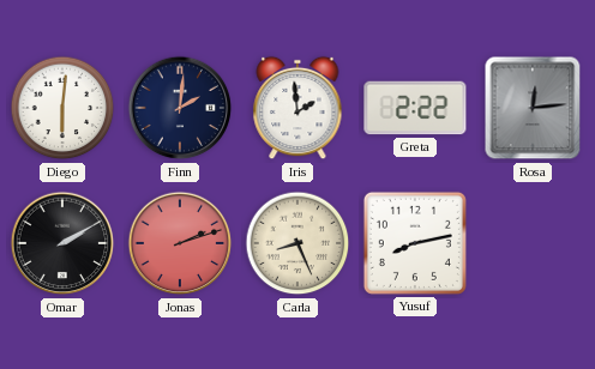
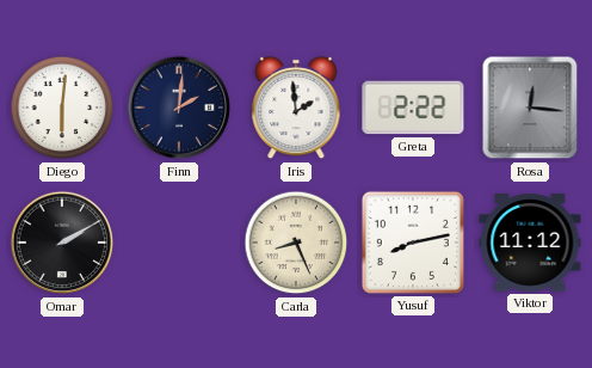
Rosa: 12:14 -> 12:16
Jonas: 2:12 -> none
Viktor: none -> 11:12
